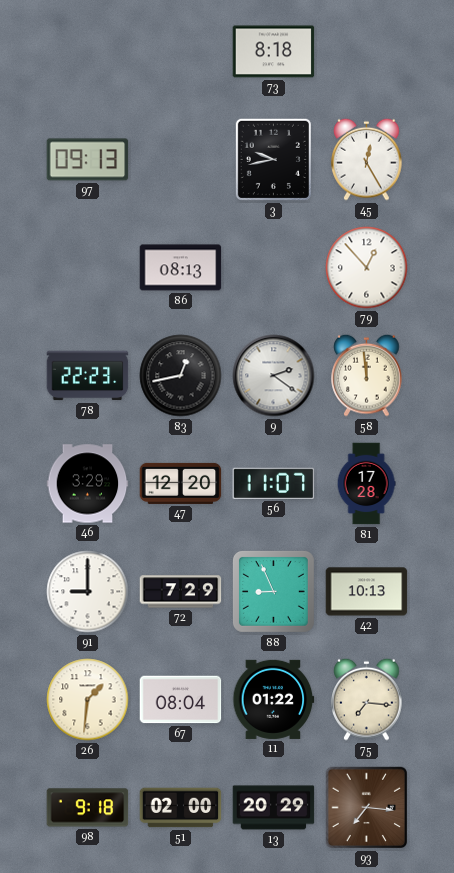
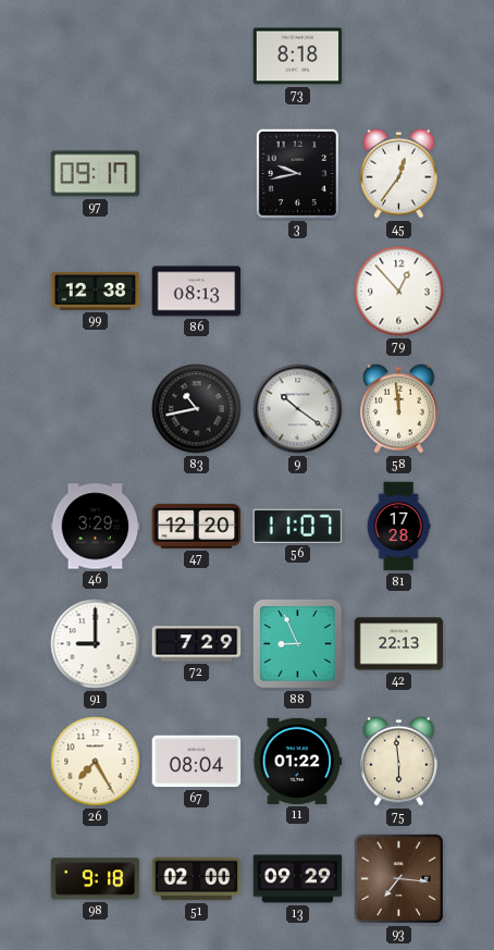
97: 09:13 -> 09:17
45: 12:25 -> 12:36
99: none -> 12:38
78: 22:23 -> none
83: 12:43 -> 10:43
9: 2:21 -> 10:21
42: 10:13 -> 22:13
26: 1:31 -> 7:25
75: 7:16 -> 5:59
13: 20:29 -> 09:29
